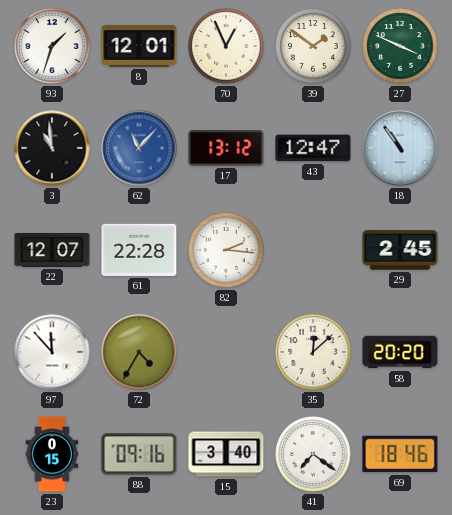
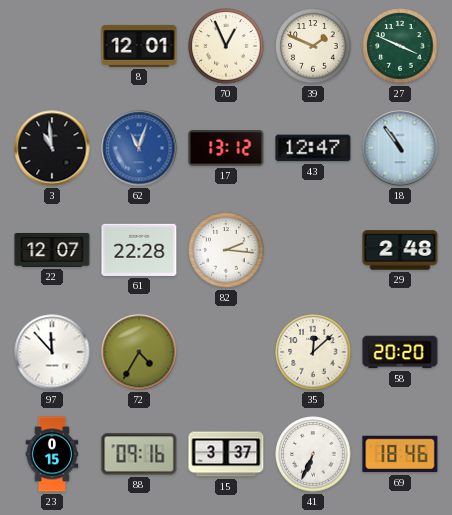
93: 1:33 -> none
39: 1:51 -> 1:49
62: 11:07 -> 11:03
29: 2:45 -> 2:48
15: 3:40 -> 3:37
41: 7:21 -> 6:34
